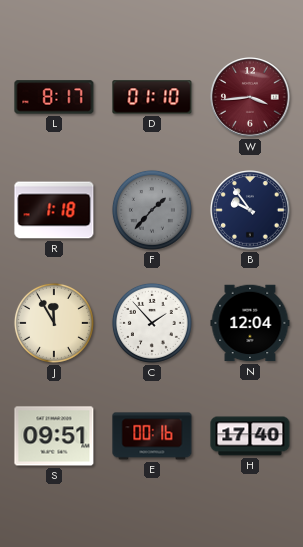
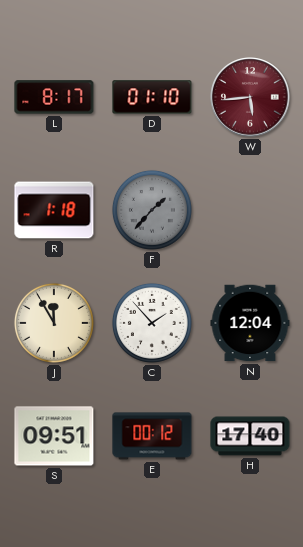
W: 3:44 -> 5:44
B: 9:54 -> none
E: 00:16 -> 00:12
